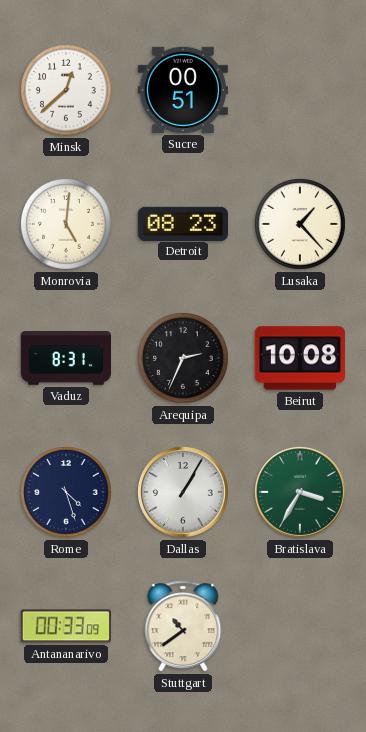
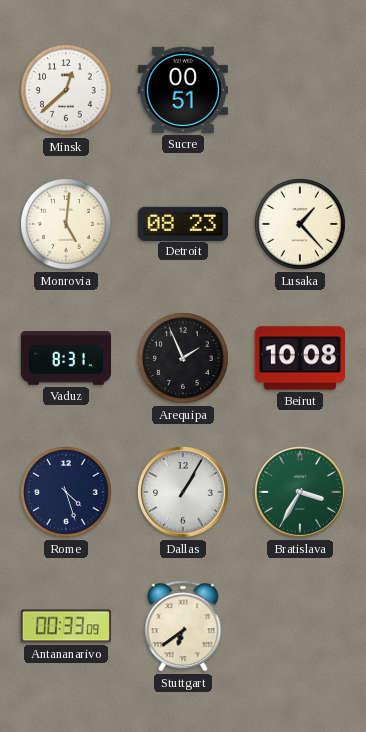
Arequipa: 2:34 -> 1:56
Stuttgart: 10:39 -> 6:39
